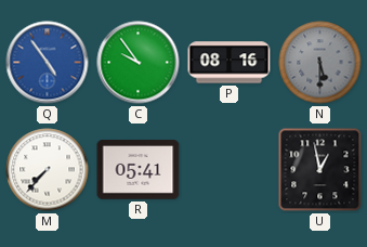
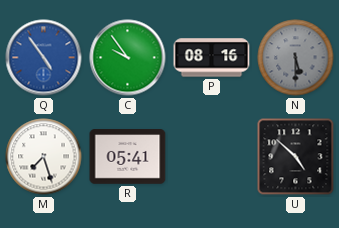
M: 7:37 -> 7:27
U: 12:58 -> 4:52
